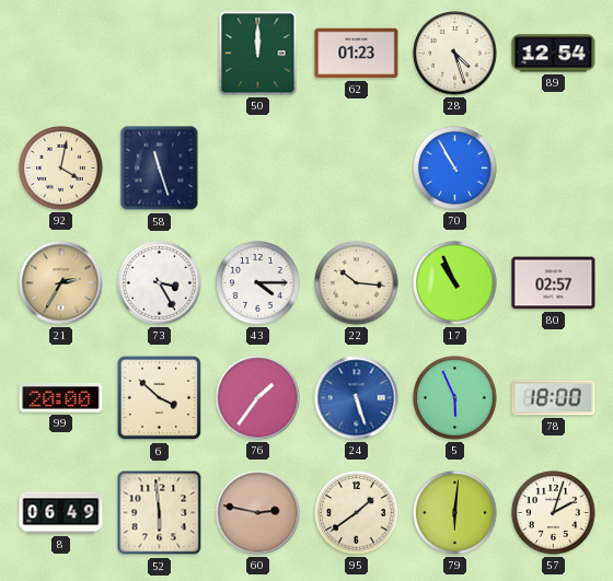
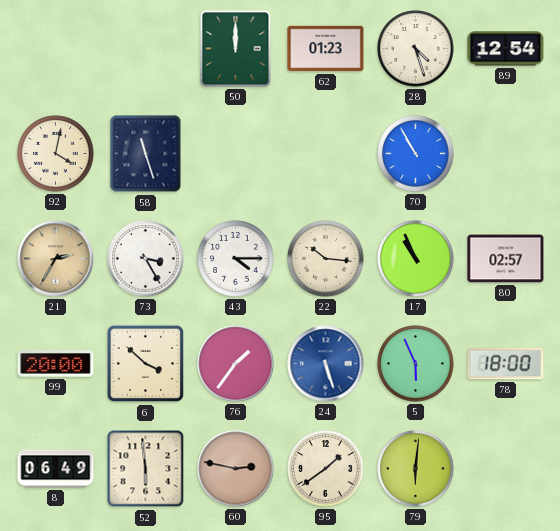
57: 2:03 -> none
